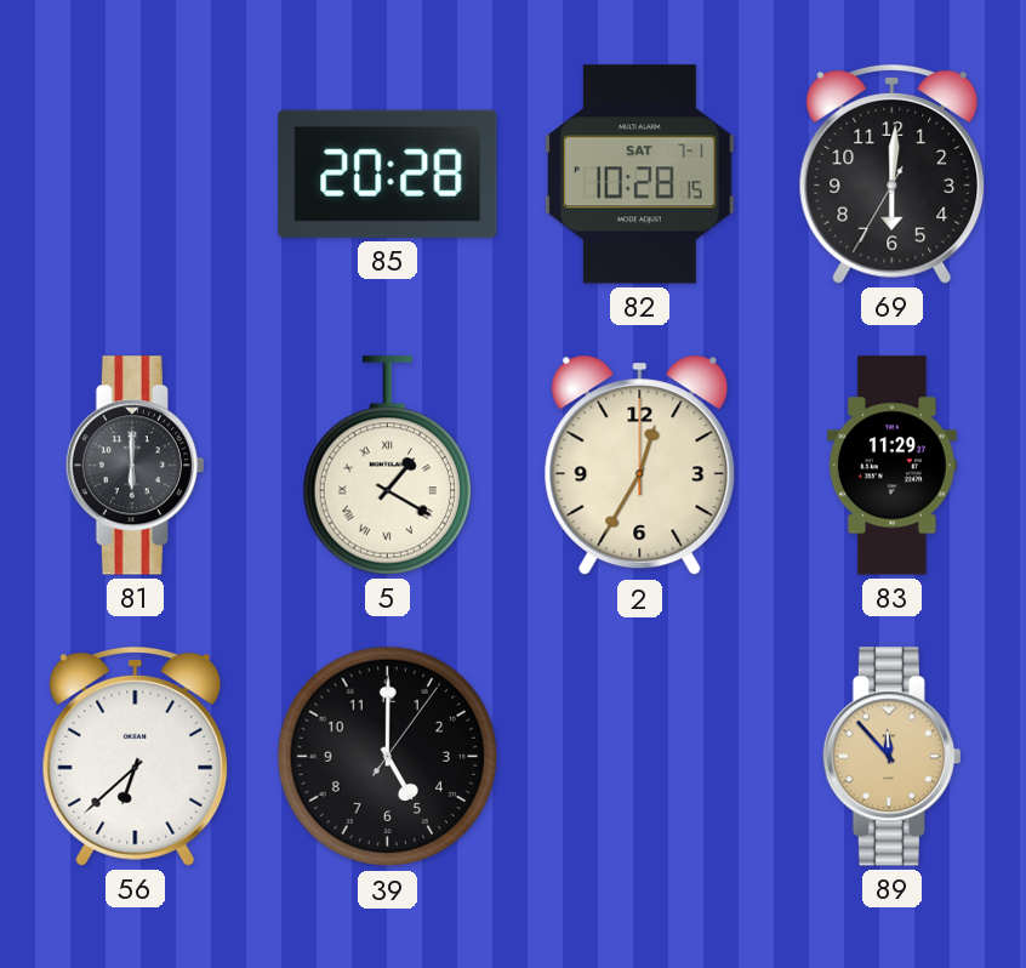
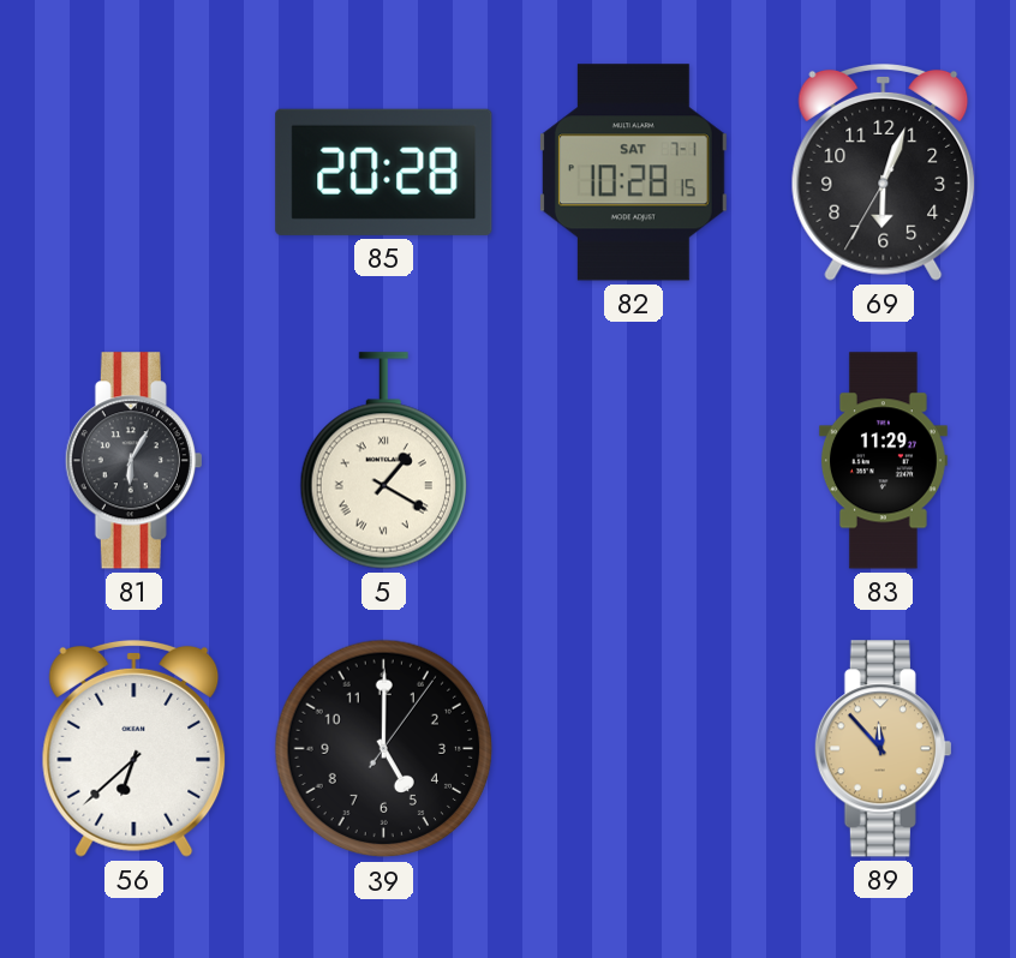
69: 6:00 -> 6:03
81: 6:00 -> 6:05
2: 12:35 -> none
